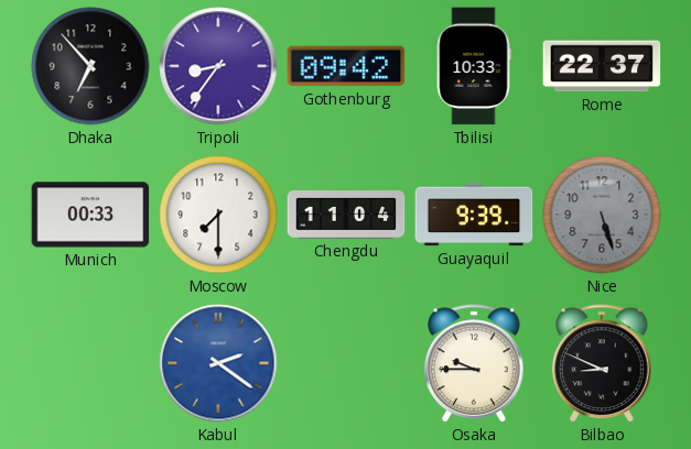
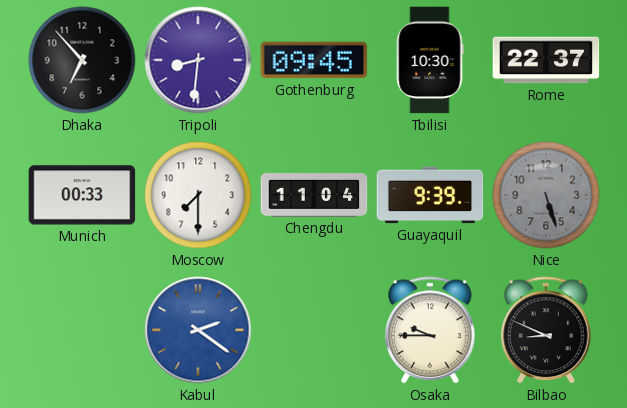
Tripoli: 8:36 -> 8:31
Gothenburg: 09:42 -> 09:45
Tbilisi: 10:33 -> 10:30
